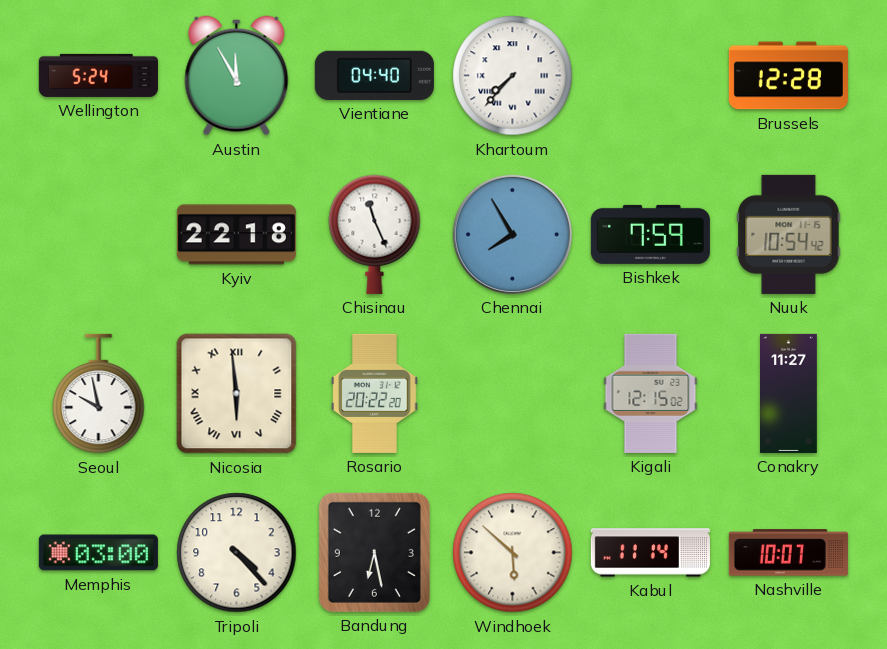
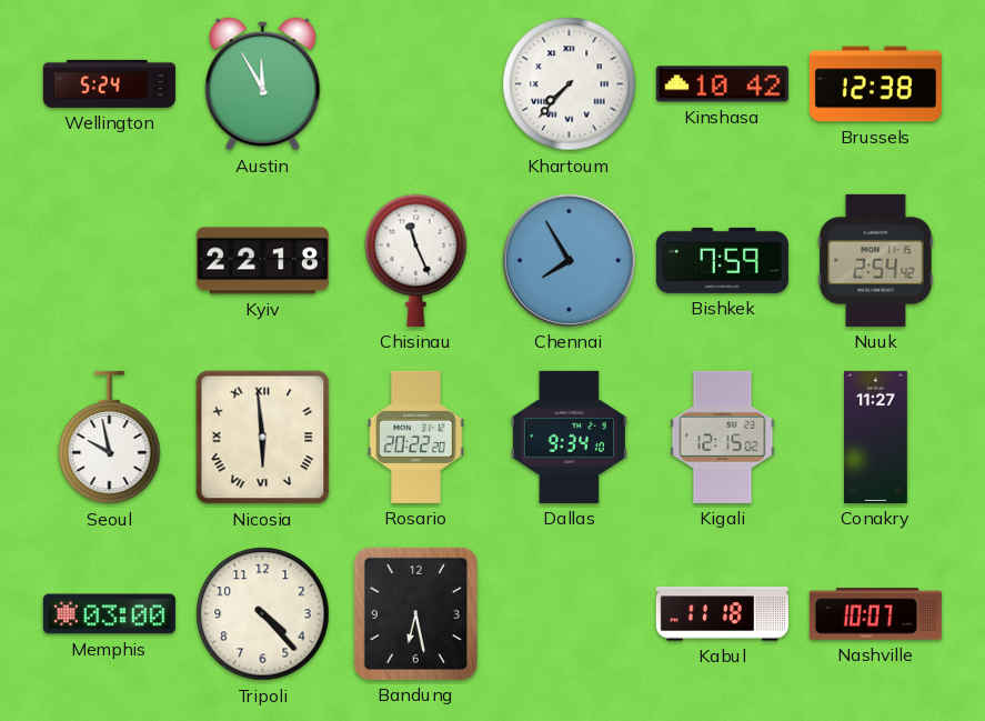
Vientiane: 04:40 -> none
Kinshasa: none -> 10:42
Brussels: 12:28 -> 12:38
Nuuk: 10:54 -> 2:54
Dallas: none -> 9:34
Windhoek: 5:52 -> none
Kabul: 11:14 -> 11:18
